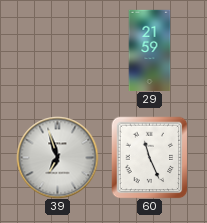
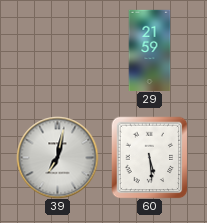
39: 6:57 -> 7:02
60: 11:26 -> 5:29
